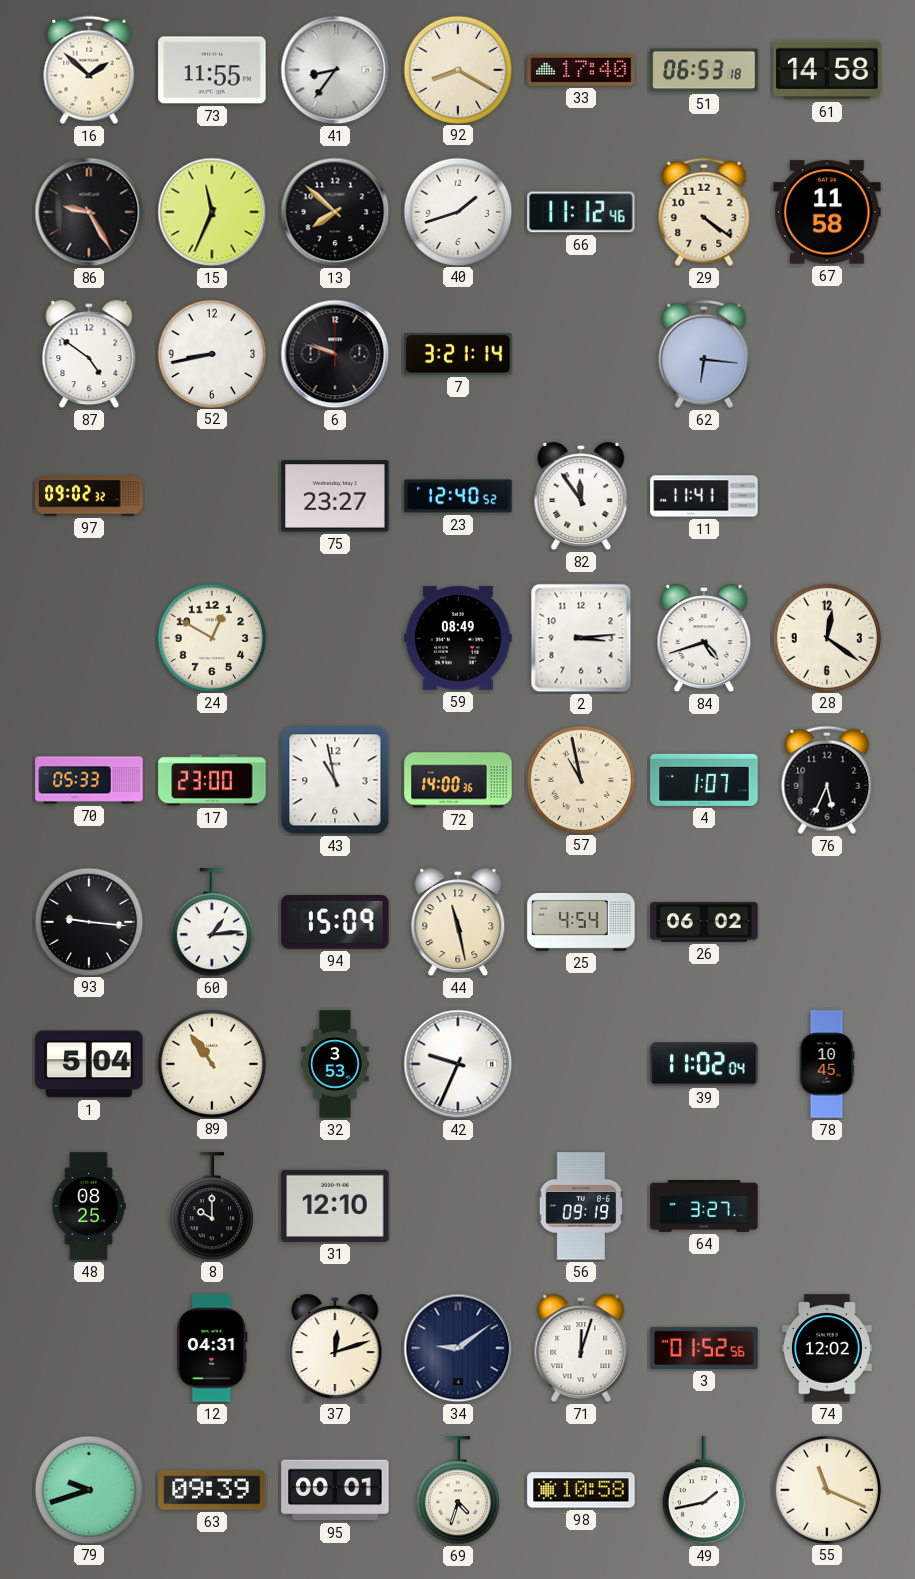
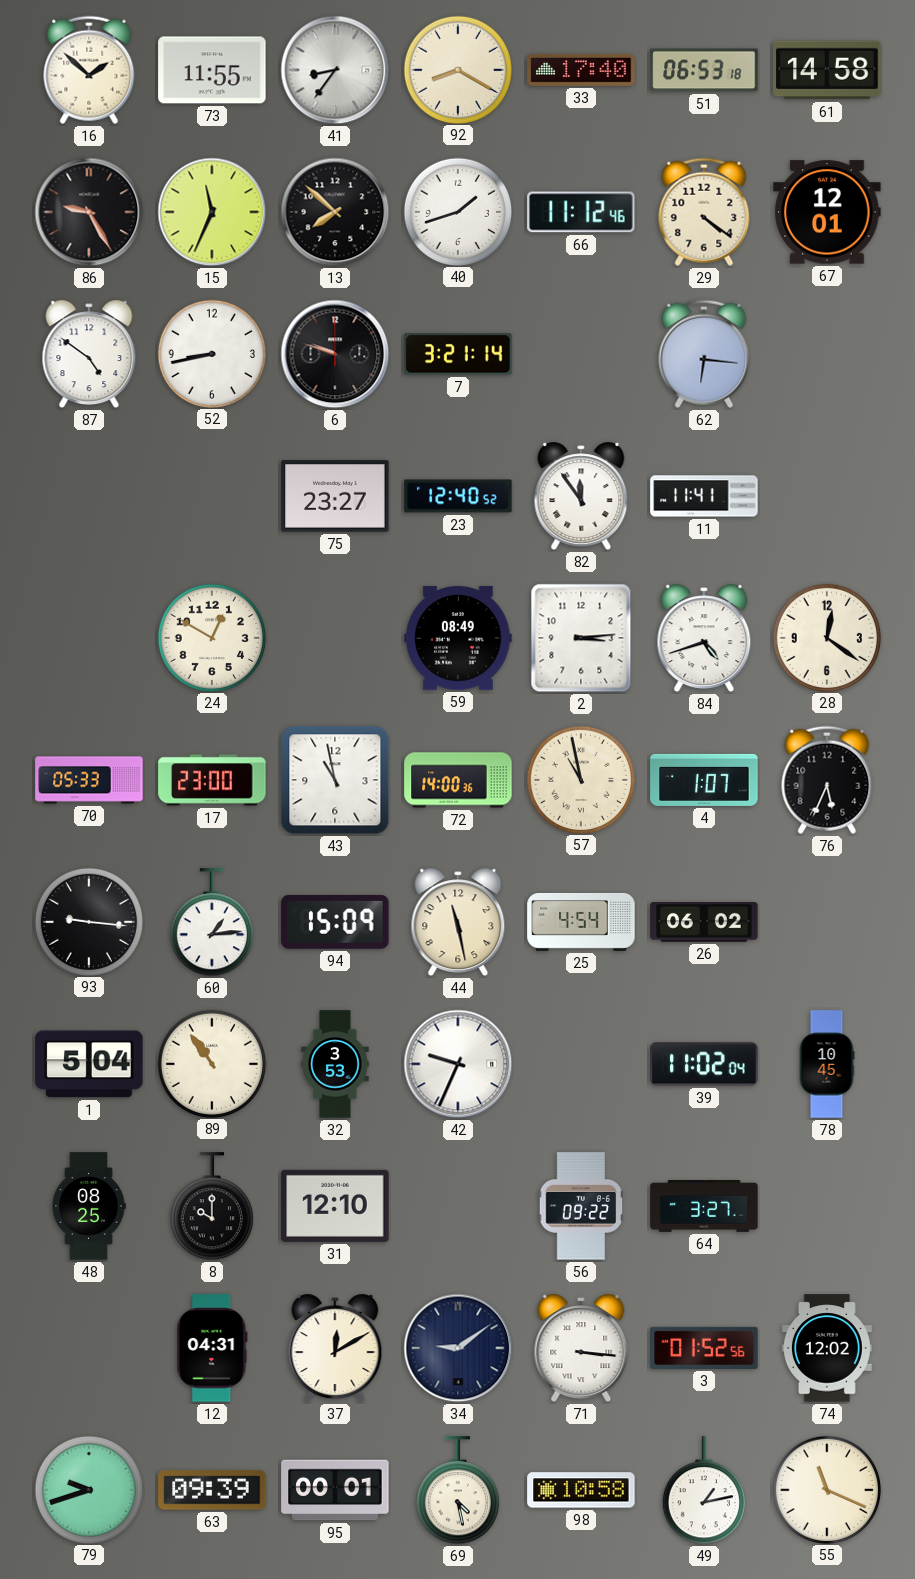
67: 11:58 -> 12:01
97: 09:02 -> none
56: 09:19 -> 09:22
37: 12:12 -> 12:10
71: 12:03 -> 3:16
69: 4:33 -> 4:28
49: 1:43 -> 1:13
